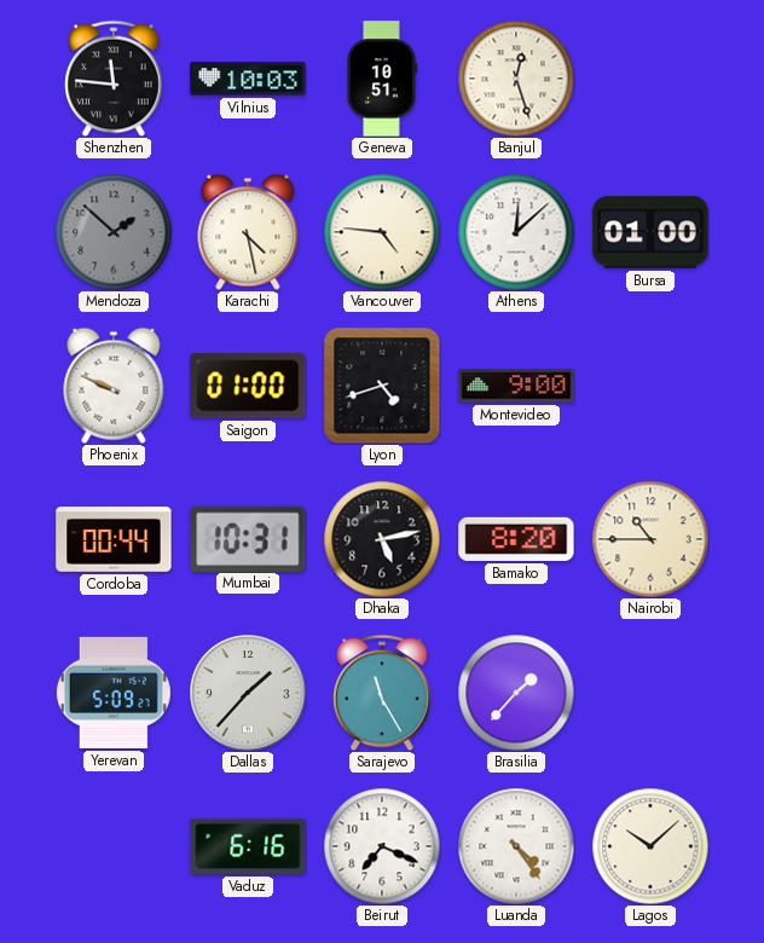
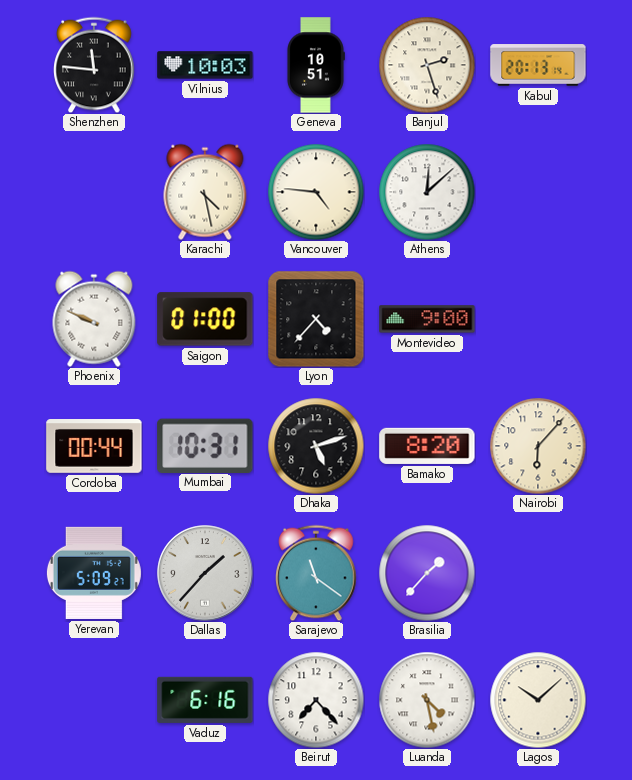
Banjul: 12:27 -> 2:27
Kabul: none -> 20:13
Mendoza: 1:52 -> none
Bursa: 01:00 -> none
Lyon: 4:42 -> 4:37
Dhaka: 5:13 -> 5:12
Nairobi: 10:45 -> 6:07
Sarajevo: 11:25 -> 11:21
Beirut: 7:19 -> 7:23
Luanda: 4:24 -> 4:28
